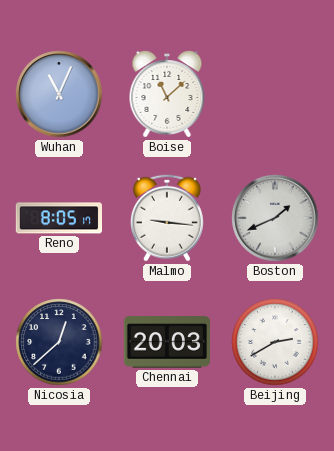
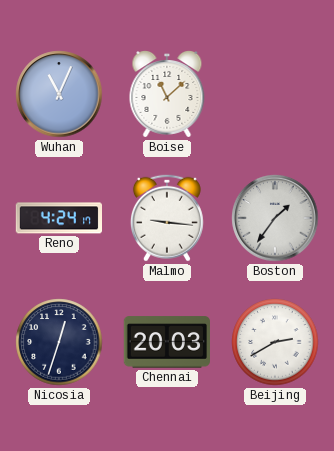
Reno: 8:05 -> 4:24
Boston: 1:41 -> 1:36
Nicosia: 12:38 -> 12:33
